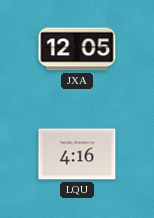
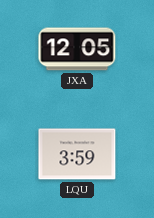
LQU: 4:16 -> 3:59
